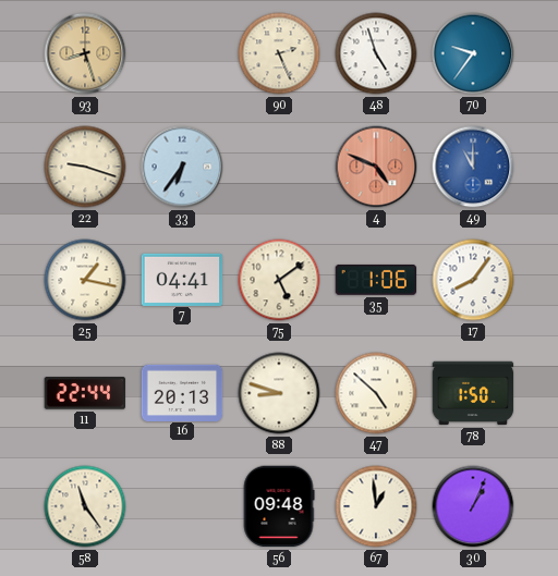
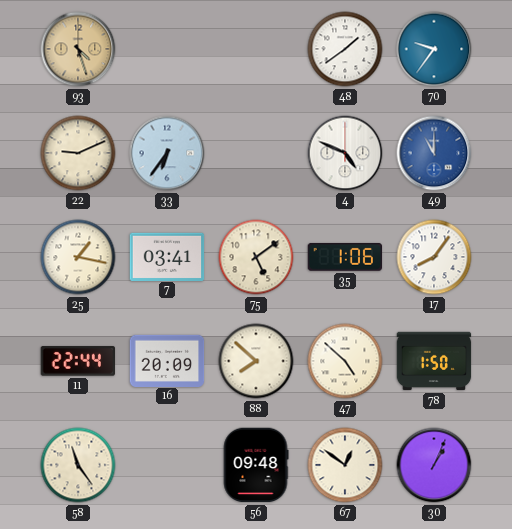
93: 8:27 -> 4:27
90: 2:26 -> none
48: 4:57 -> 1:39
22: 9:18 -> 9:11
4 dial: salmon -> white
7: 04:41 -> 03:41
16: 20:13 -> 20:09
88: 8:48 -> 7:52
67: 12:59 -> 12:51
